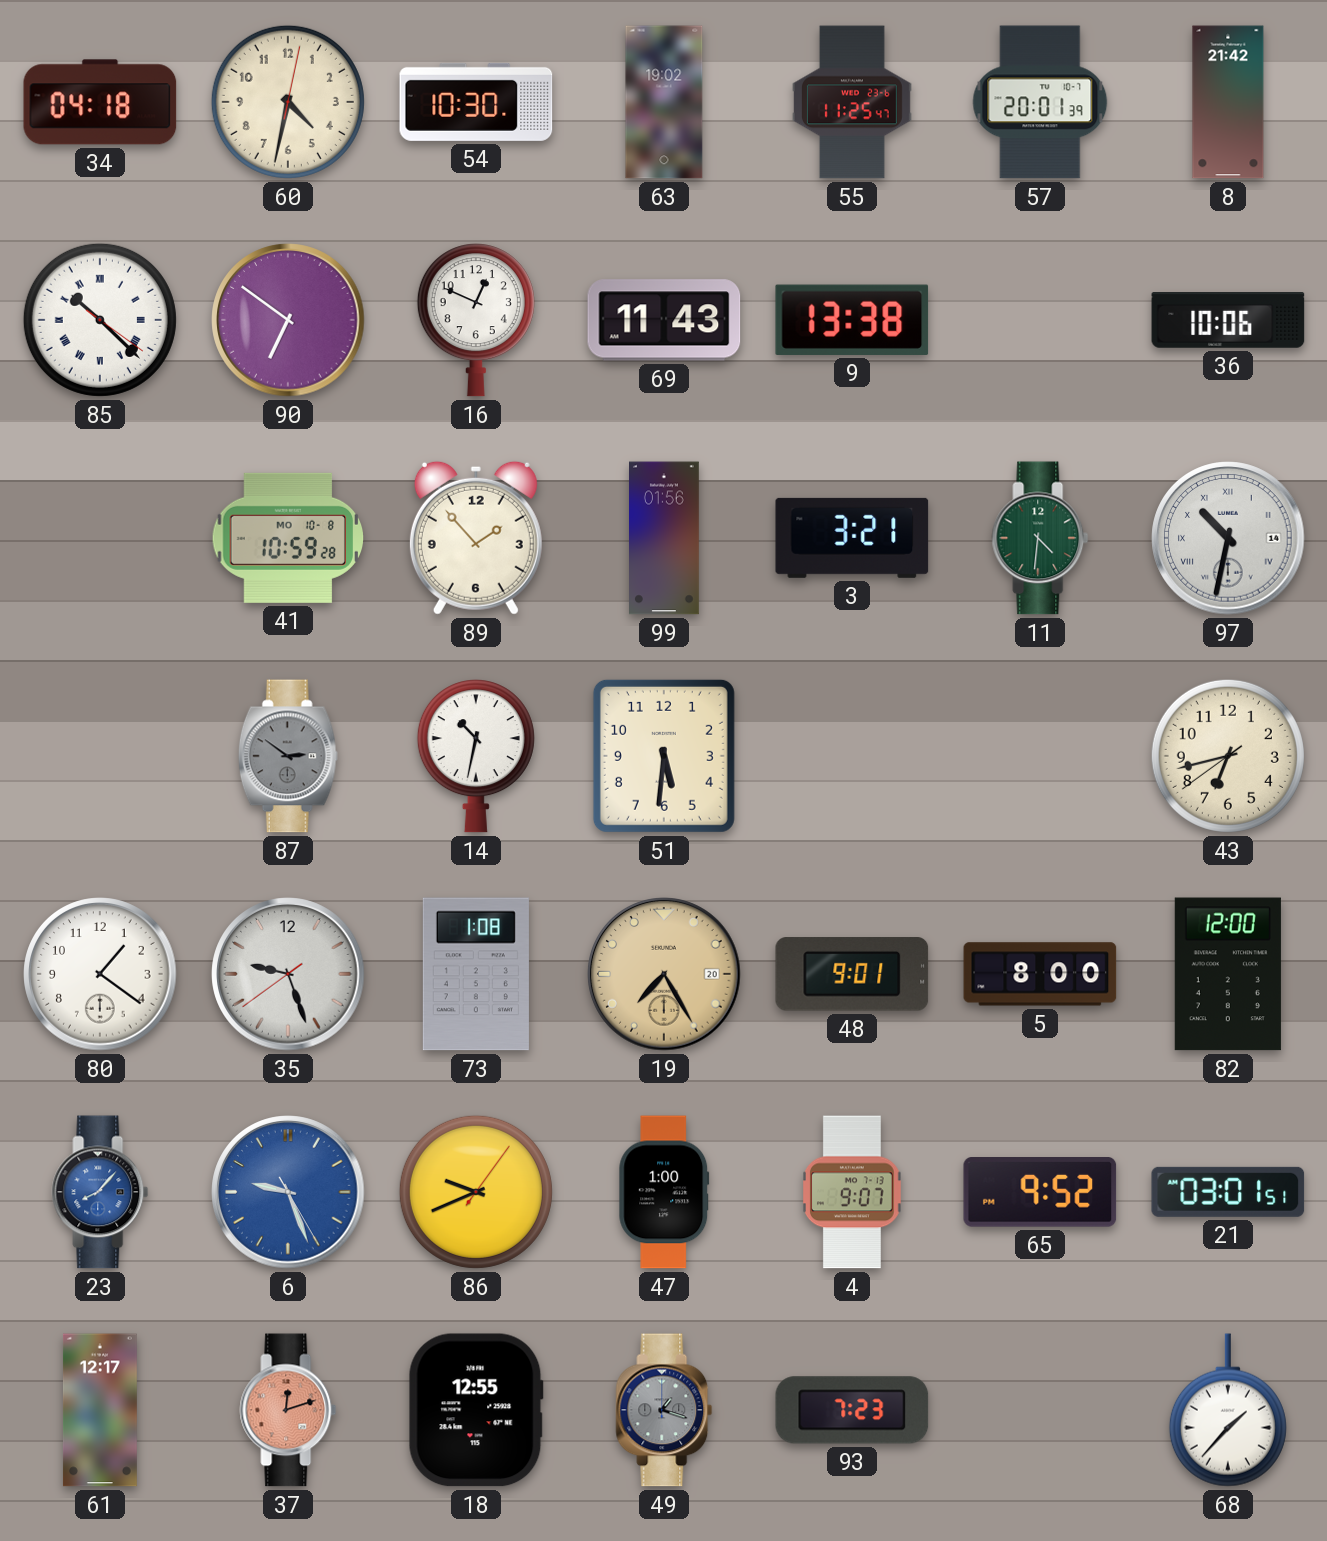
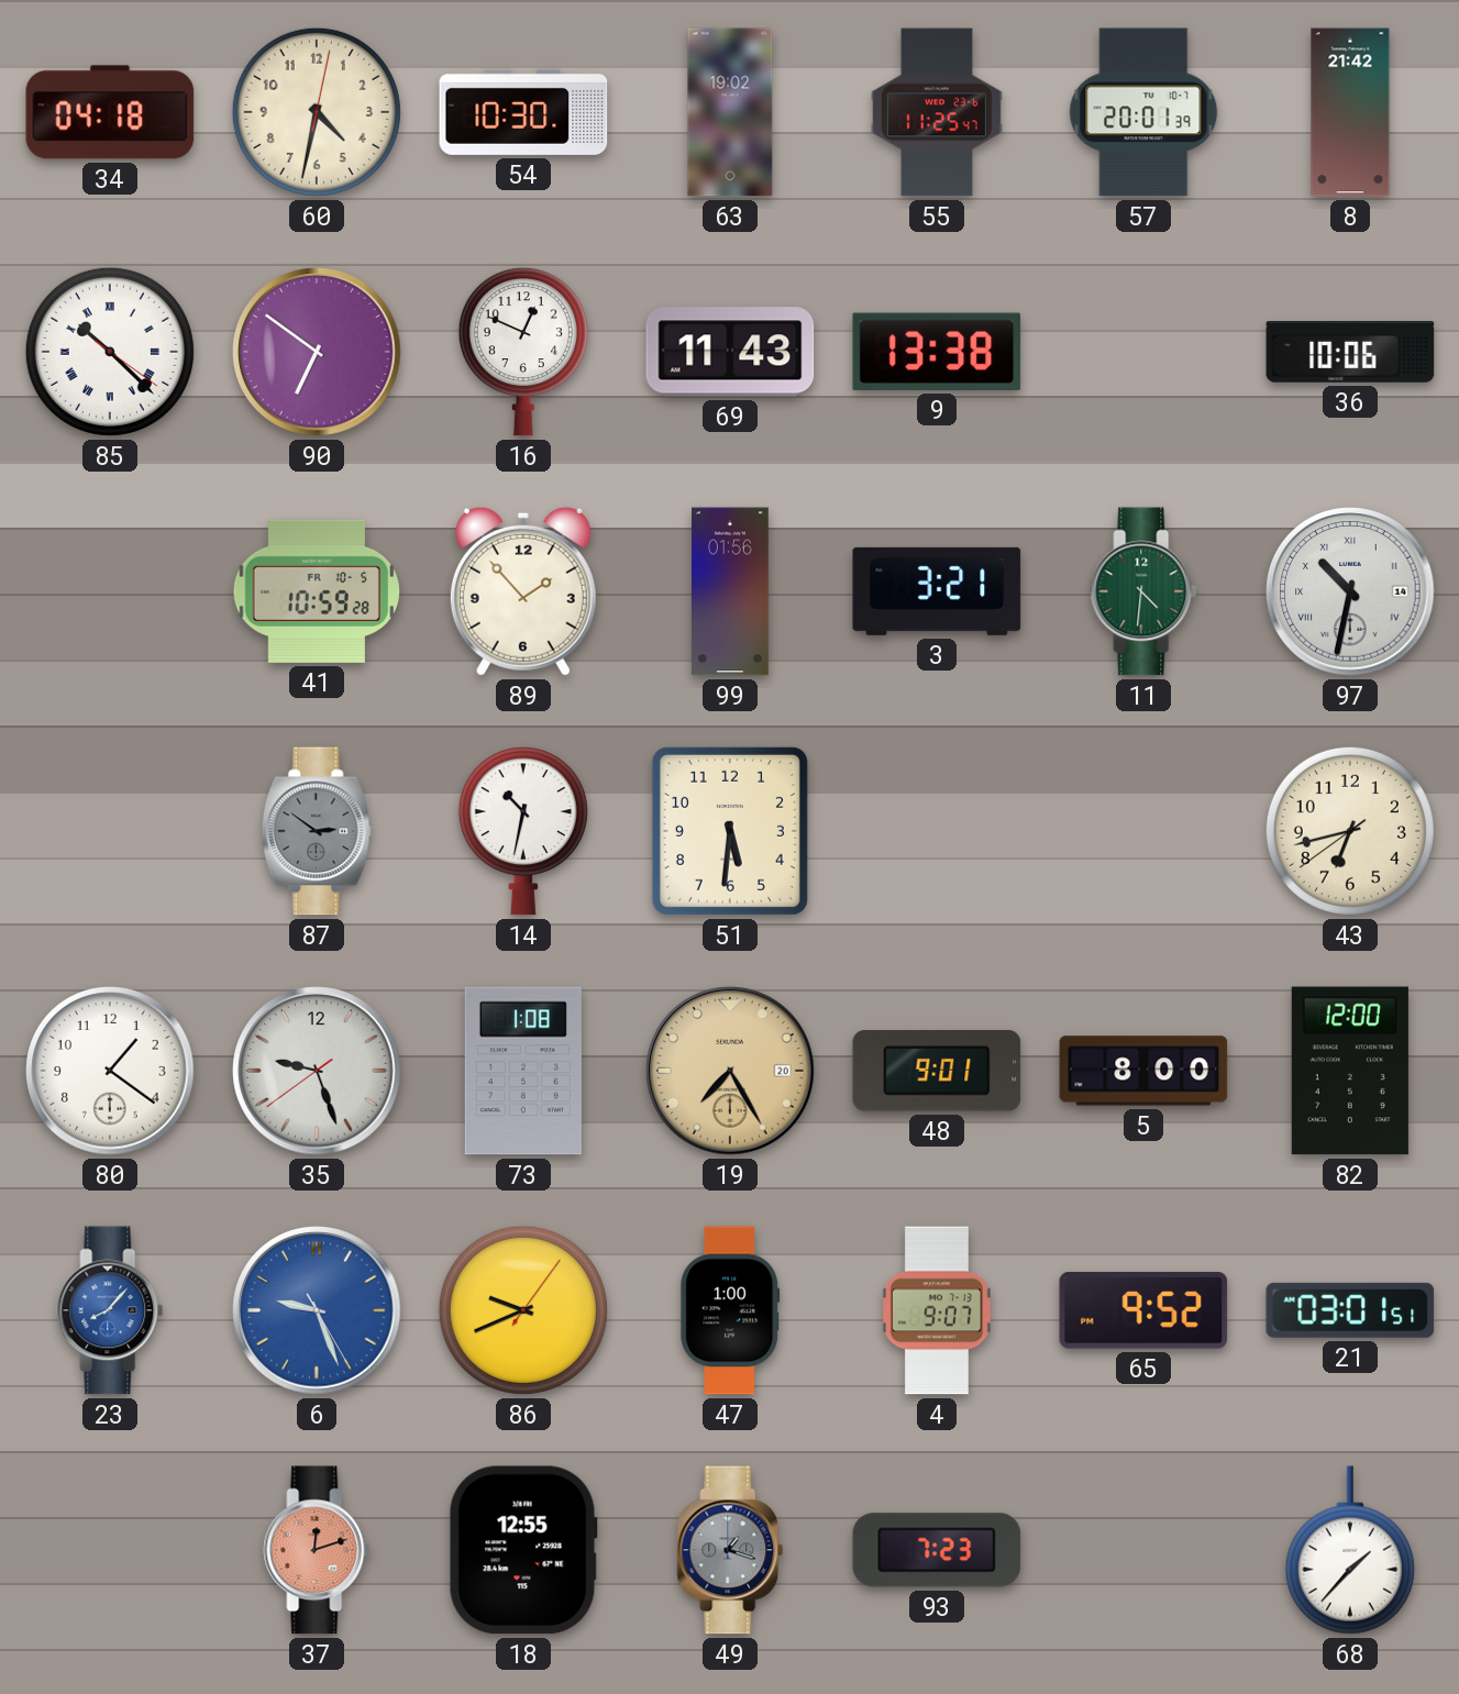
41 date: MO 10-8 -> FR 10-5
61: 12:17 -> none
